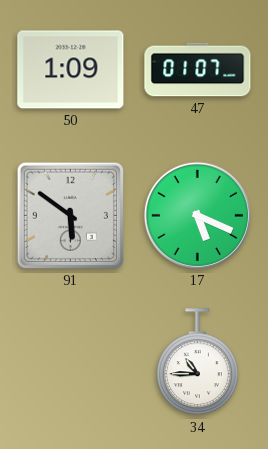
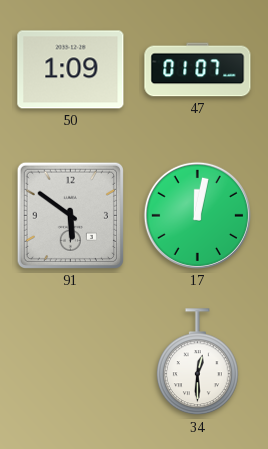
17: 5:19 -> 12:02
34: 10:45 -> 12:30
